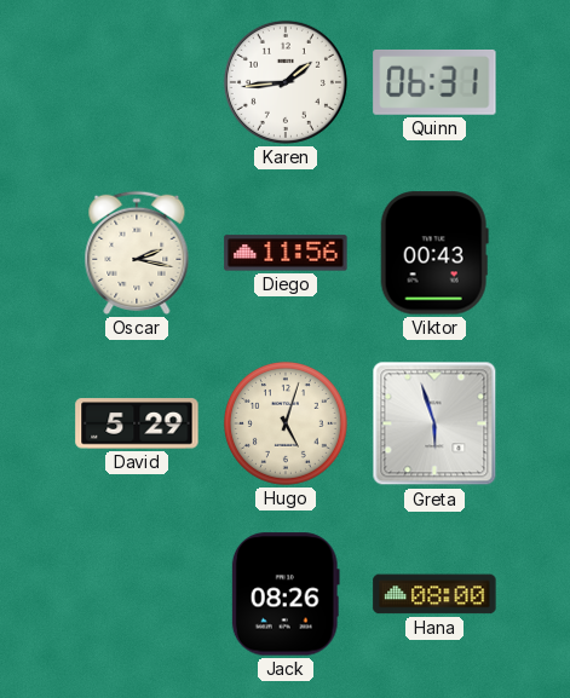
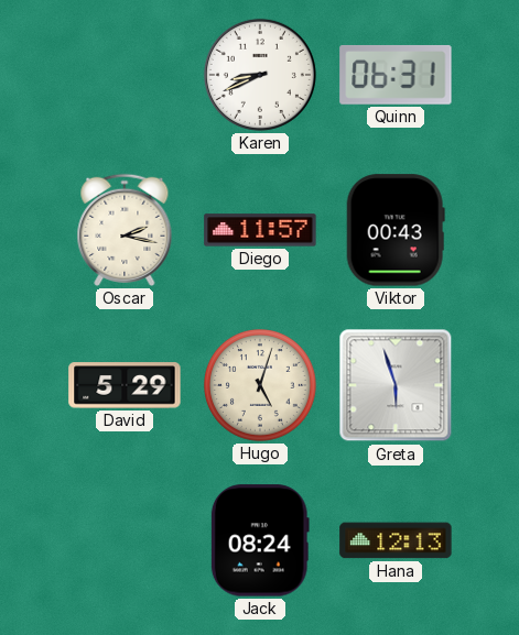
Karen: 1:44 -> 8:41
Diego: 11:56 -> 11:57
Jack: 08:26 -> 08:24
Hana: 08:00 -> 12:13
